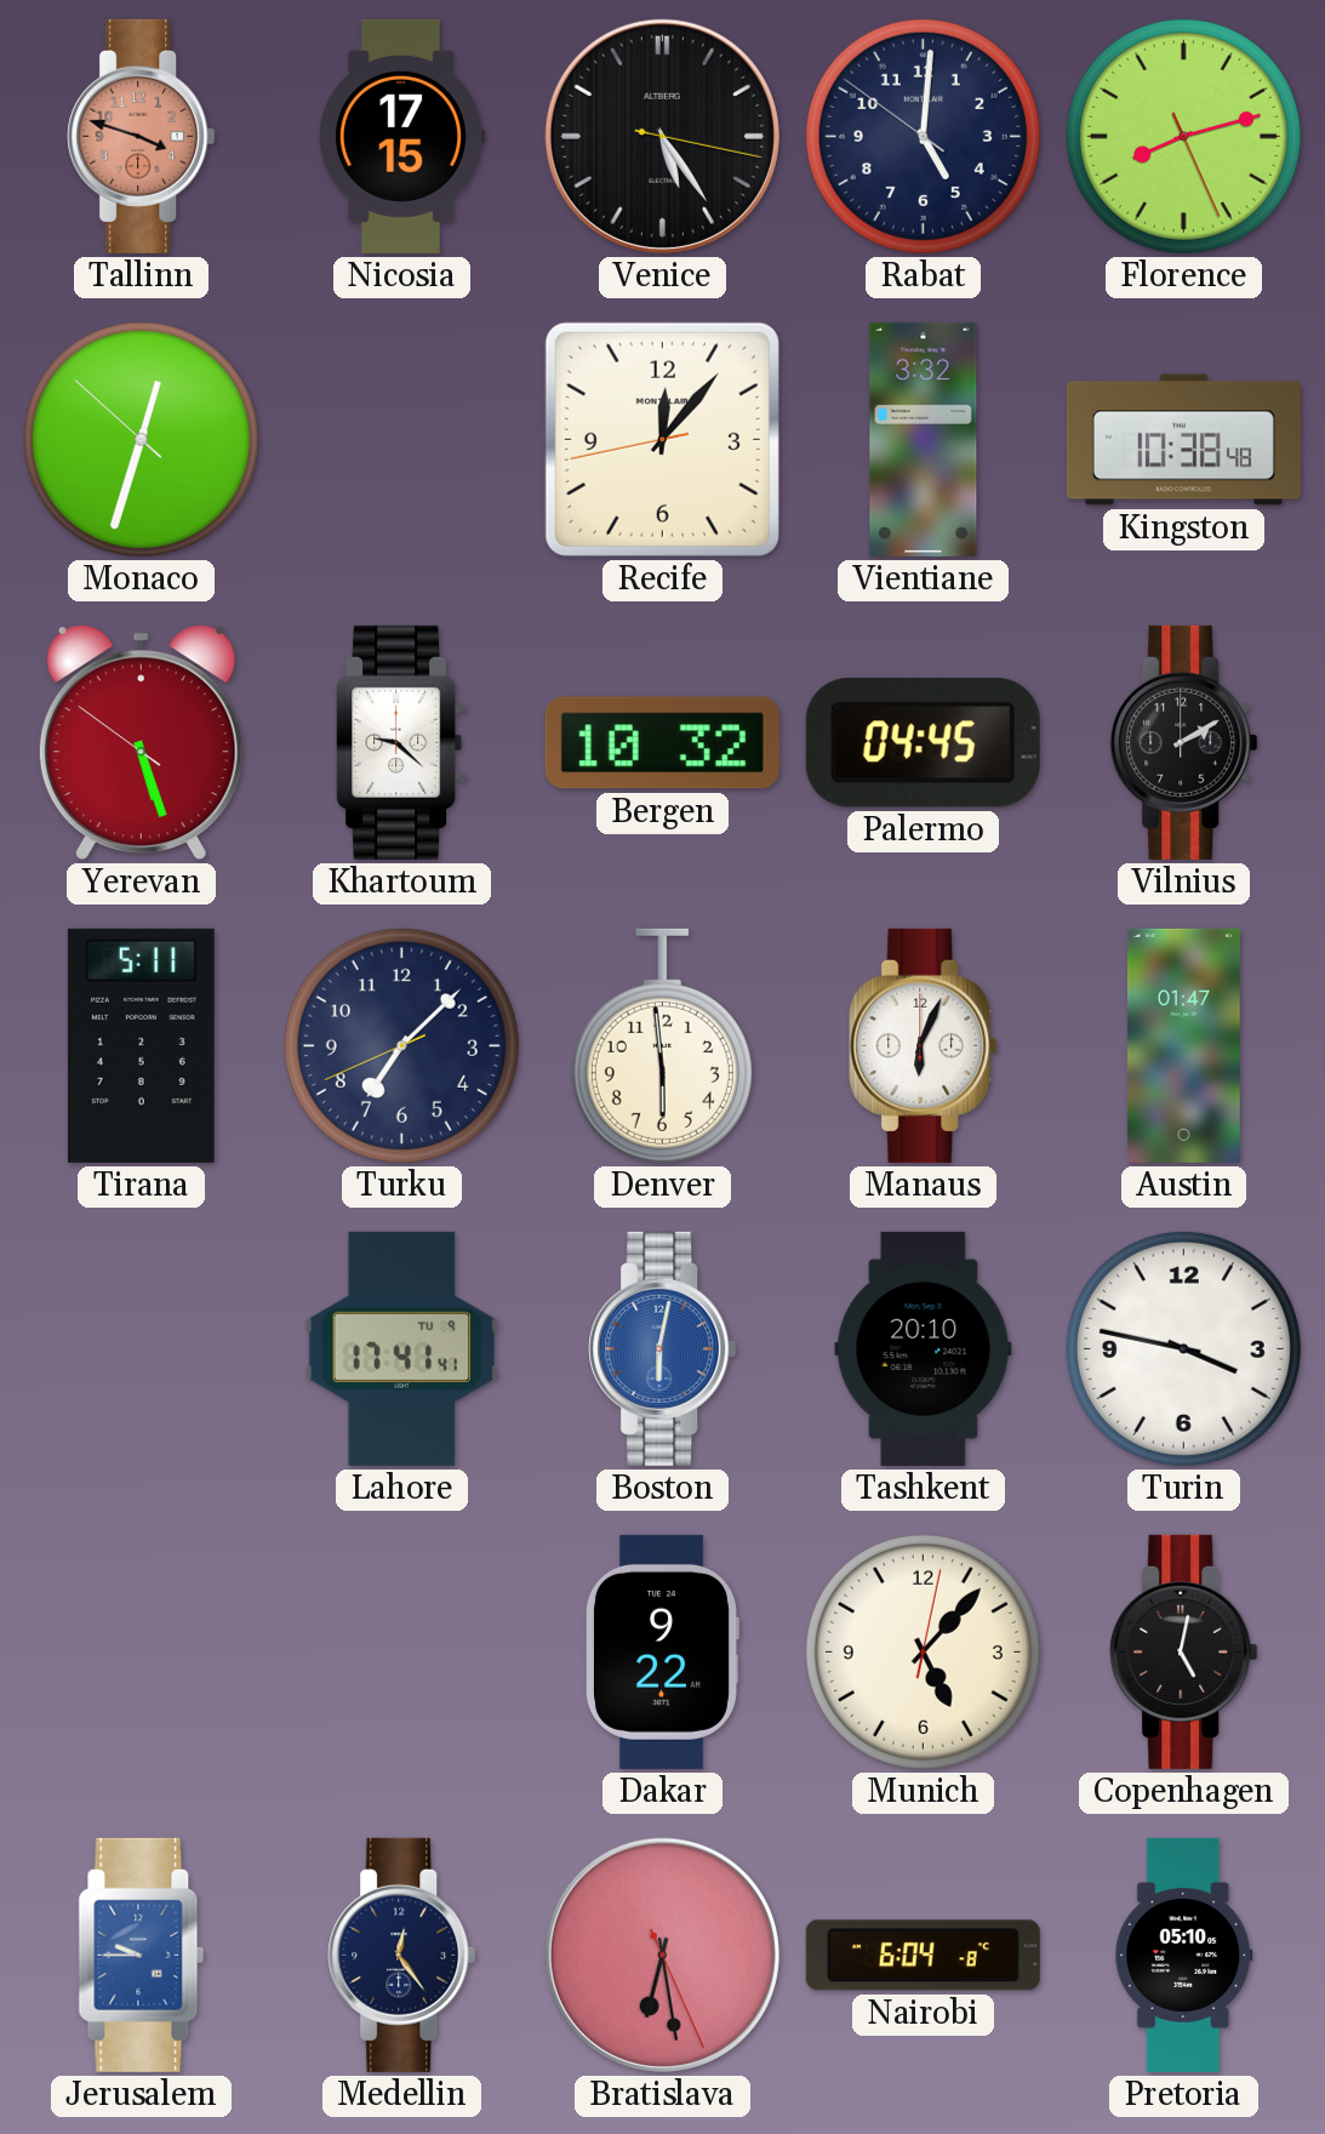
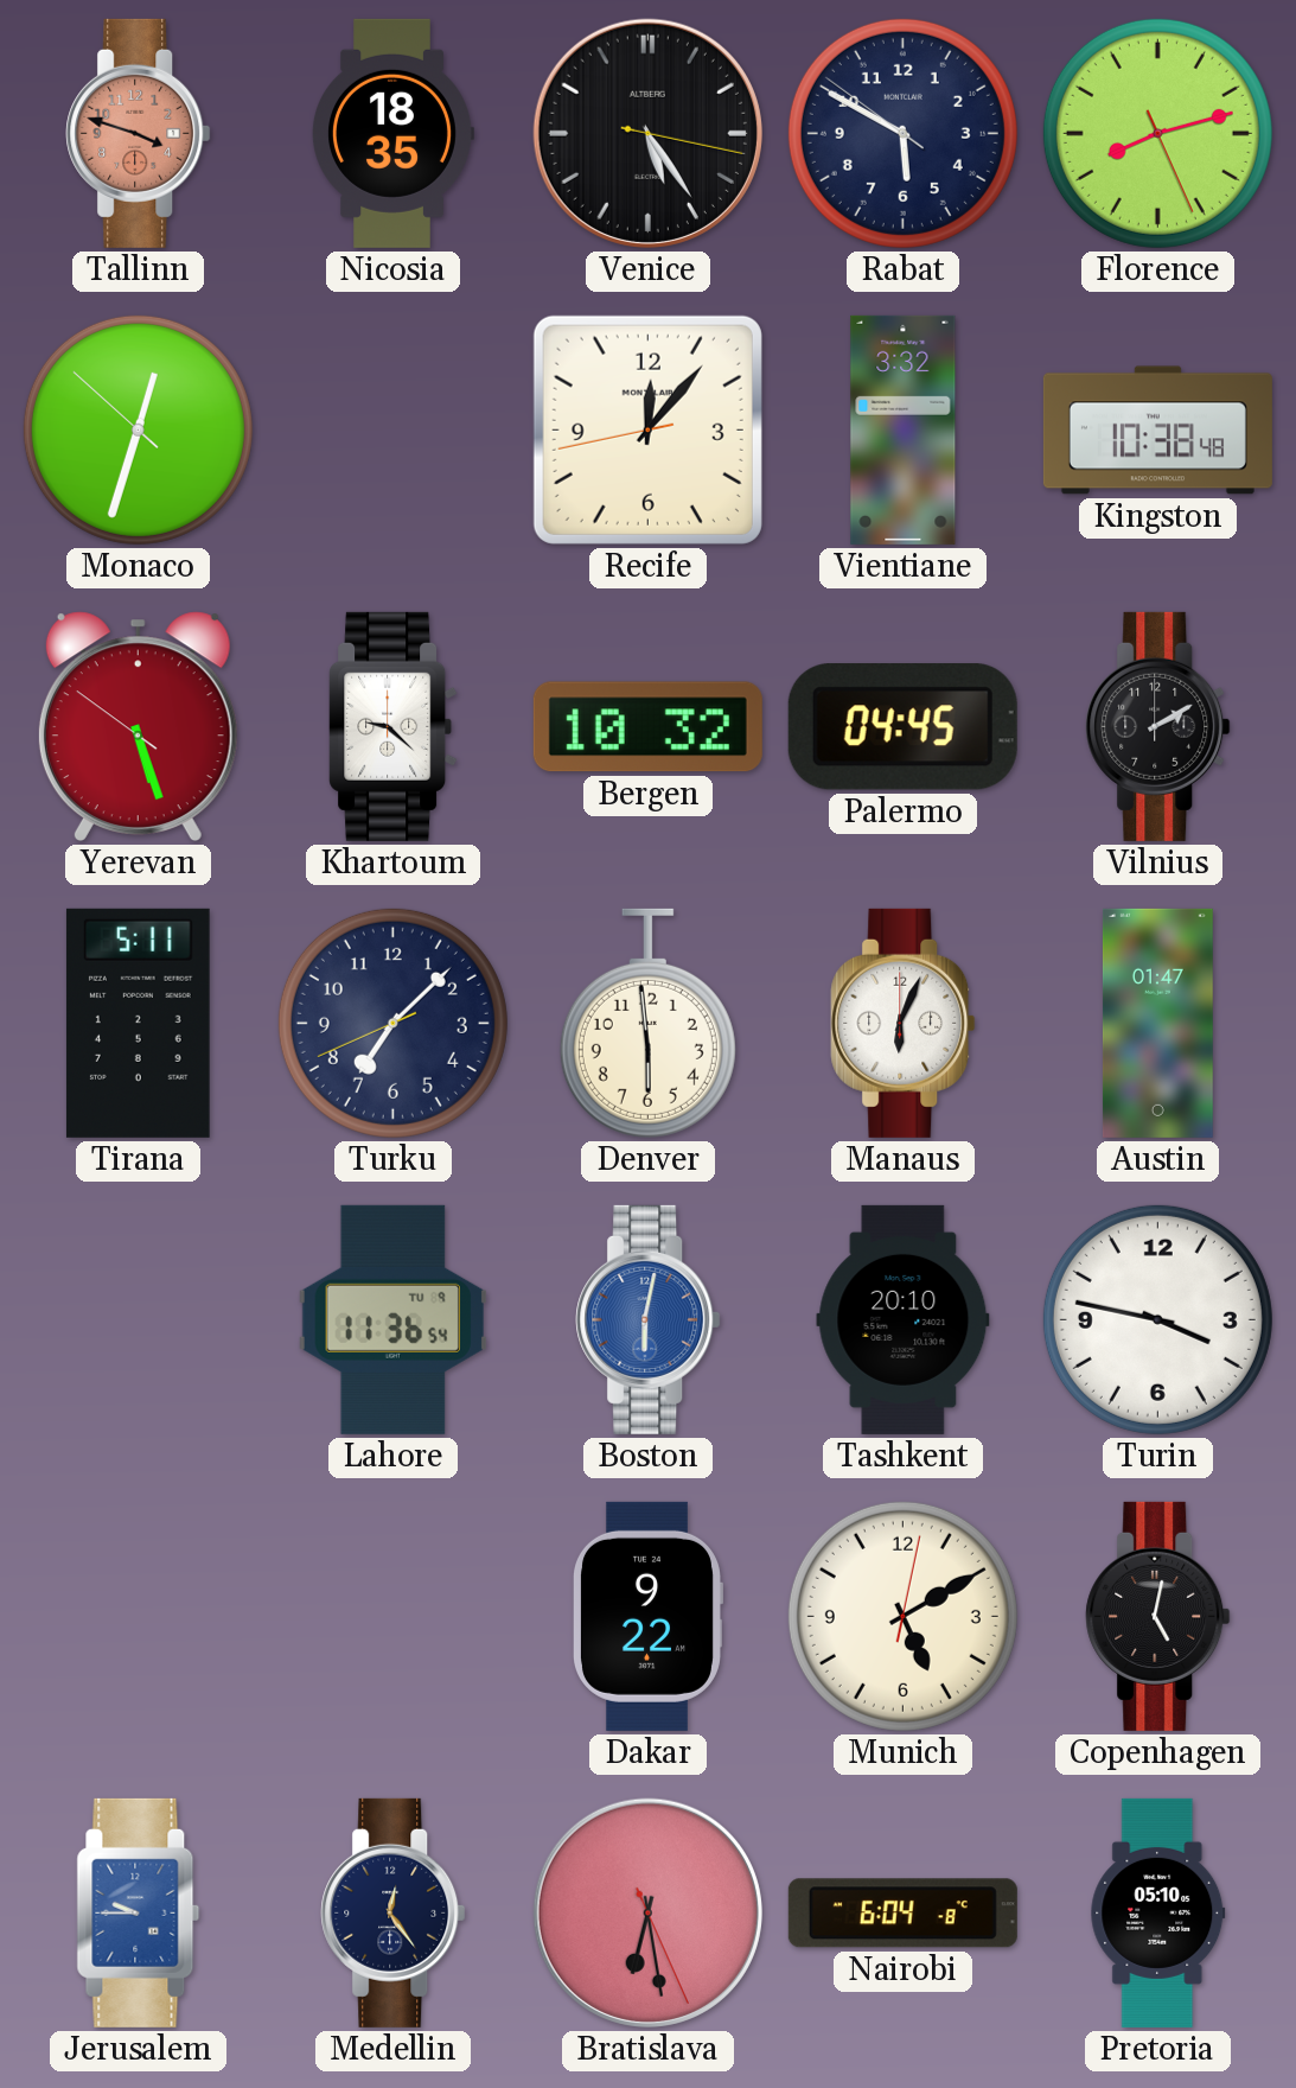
Nicosia: 17:15 -> 18:35
Rabat: 5:00 -> 5:49
Lahore: 17:41 -> 11:36
Munich: 5:07 -> 5:10
